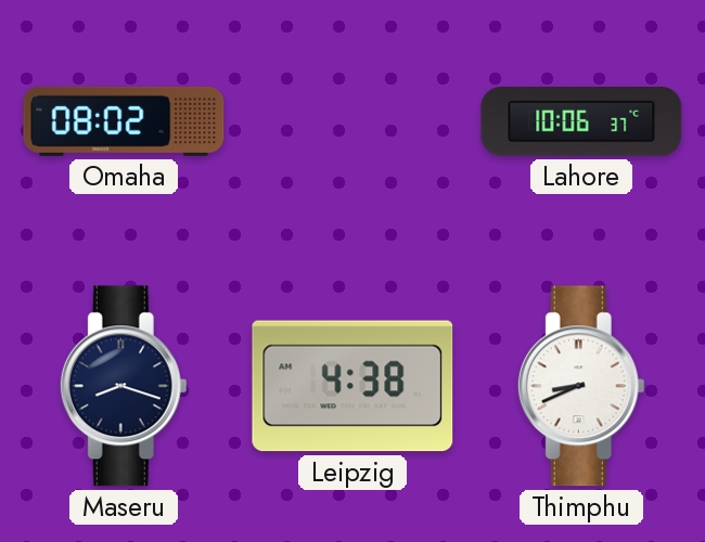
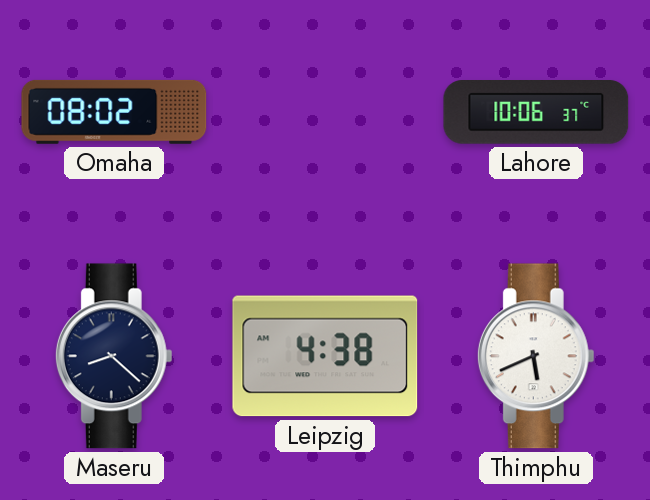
Maseru: 8:18 -> 8:22
Thimphu: 8:41 -> 5:41
